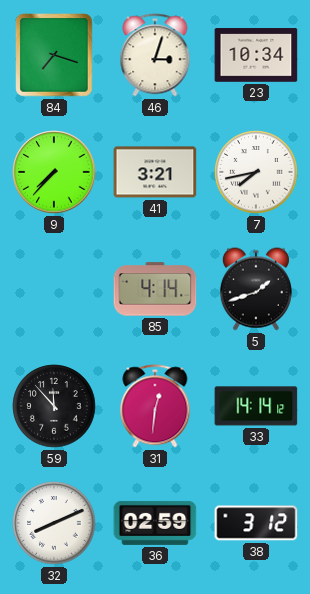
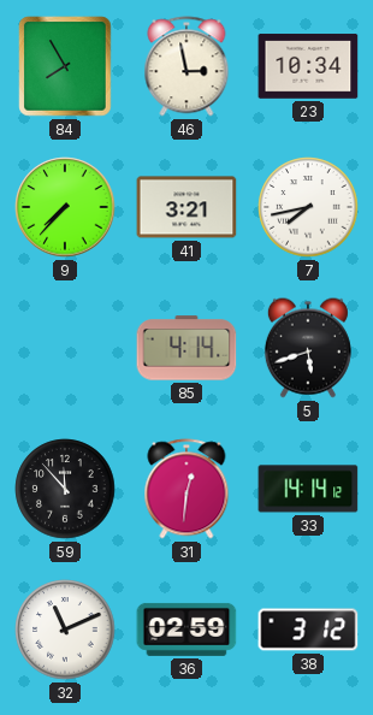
84: 7:18 -> 7:55
46: 3:03 -> 2:58
5: 1:42 -> 5:42
32: 8:11 -> 11:11
